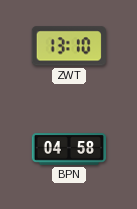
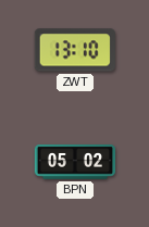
BPN: 04:58 -> 05:02
